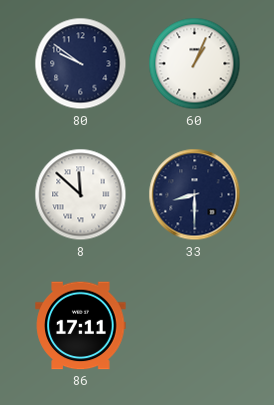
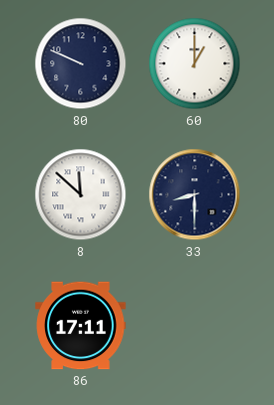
80: 9:51 -> 9:49
60: 1:04 -> 1:00
